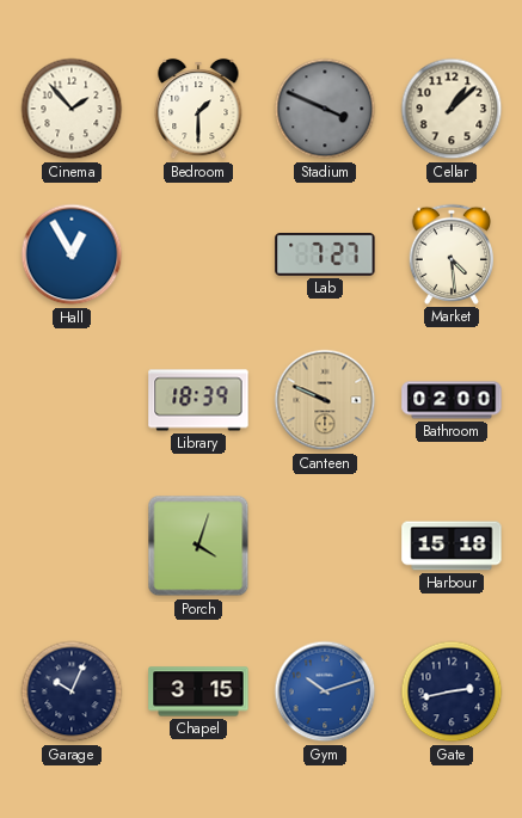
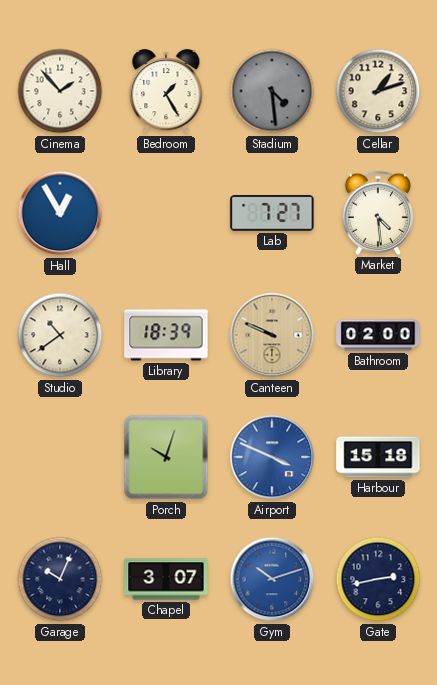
Bedroom: 1:30 -> 1:25
Stadium: 3:49 -> 4:29
Cellar: 1:08 -> 1:12
Studio: none -> 10:39
Porch: 4:03 -> 10:03
Airport: none -> 3:49
Chapel: 3:15 -> 3:07
